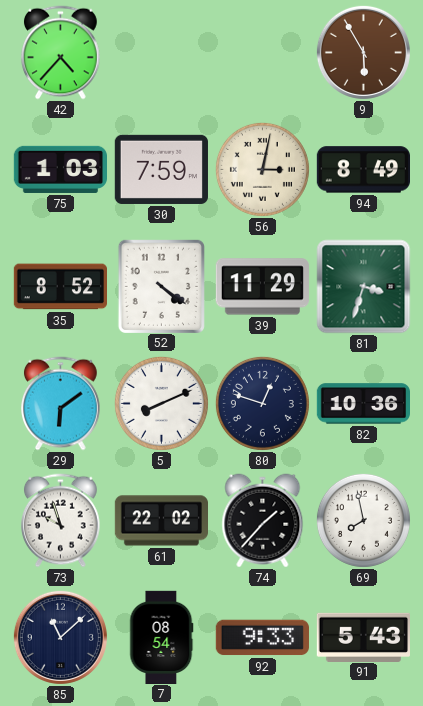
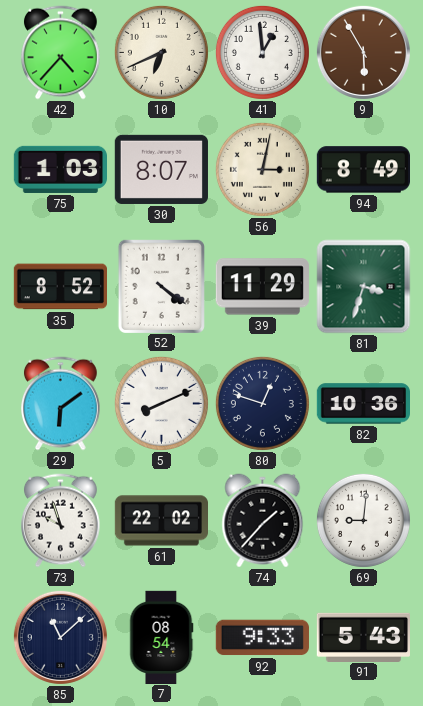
10: none -> 6:41
41: none -> 12:59
30: 7:59 -> 8:07
69: 7:58 -> 9:01
